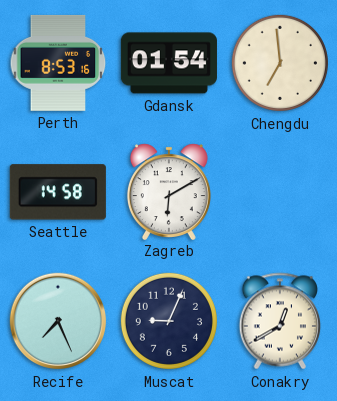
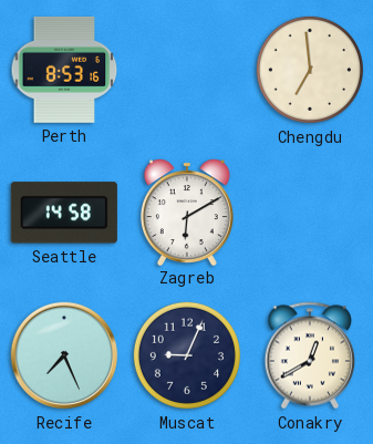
Gdansk: 01:54 -> none
